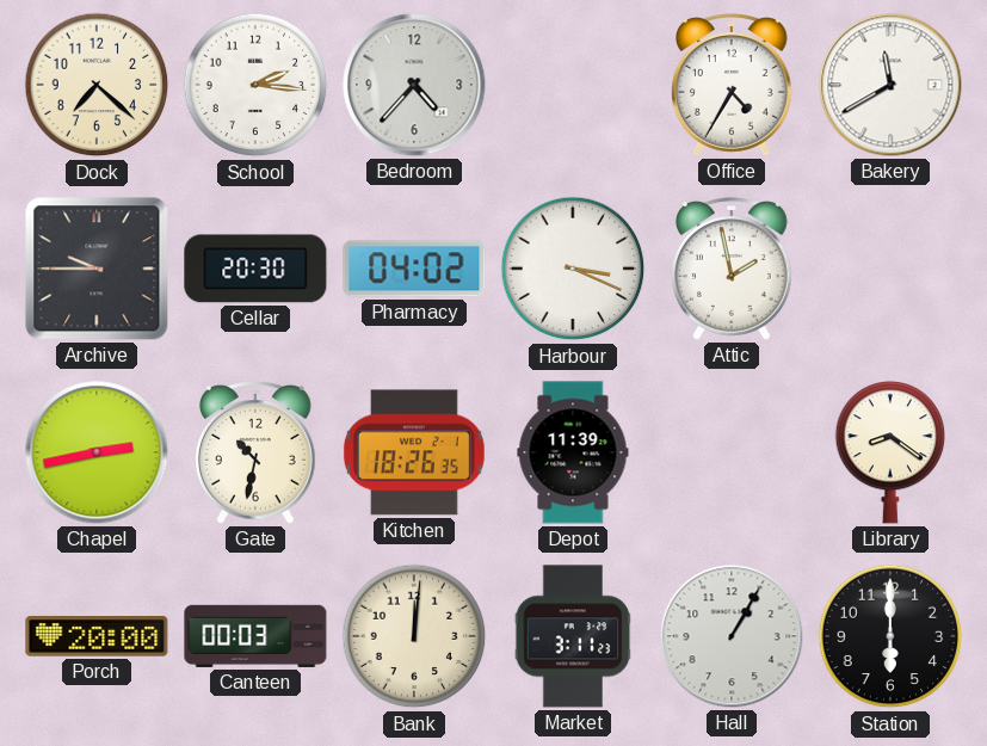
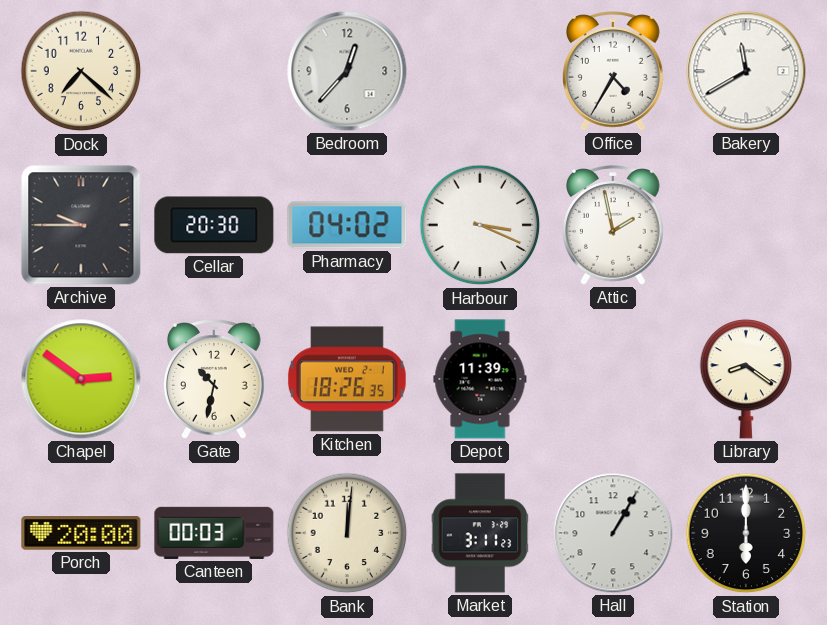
School: 2:16 -> none
Bedroom: 4:37 -> 12:37
Chapel: 2:43 -> 2:51
